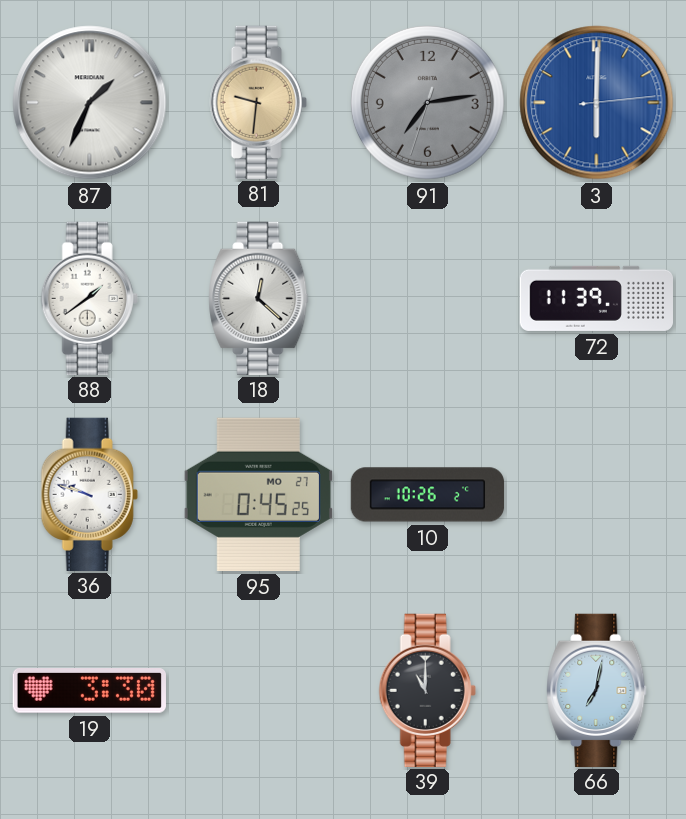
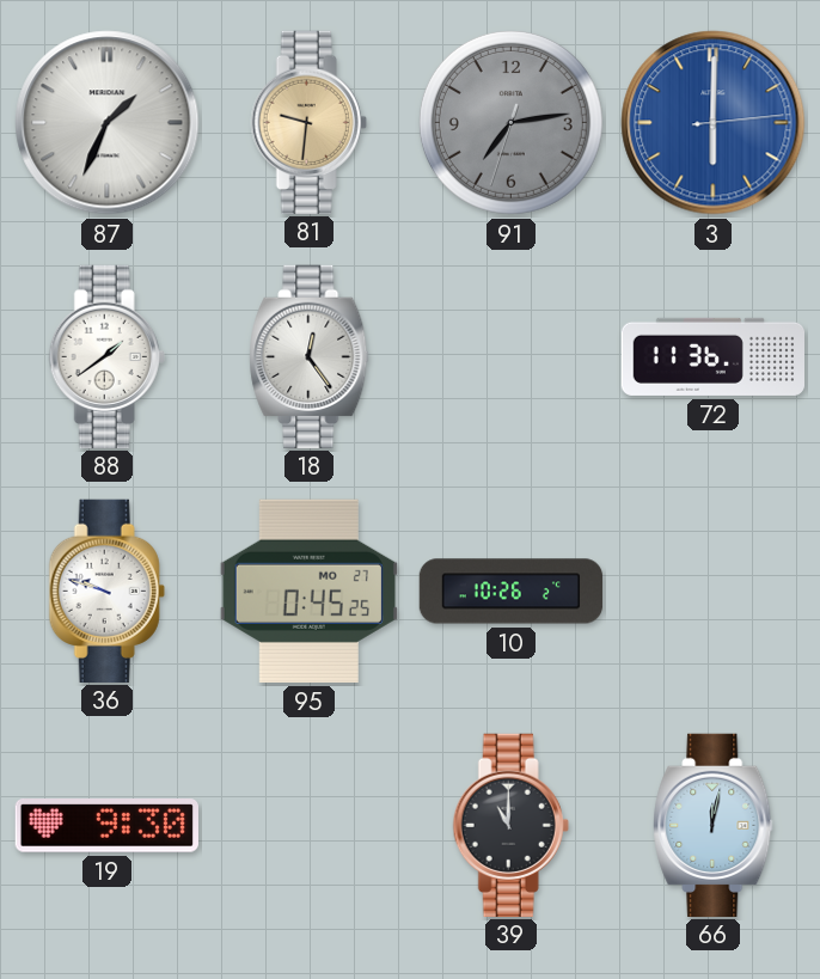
18: 12:22 -> 12:24
72: 11:39 -> 11:36
19: 3:30 -> 9:30
66: 7:02 -> 12:02
